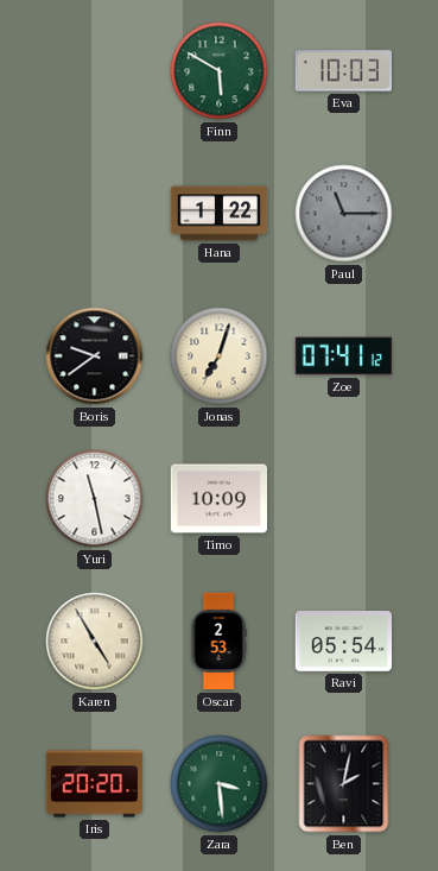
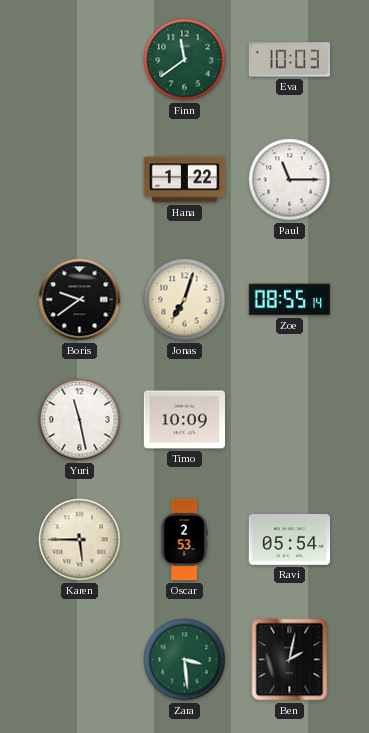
Finn: 5:50 -> 11:39
Paul dial: grey -> white
Zoe: 07:41 -> 08:55
Karen: 4:55 -> 5:45
Iris: 20:20 -> none
